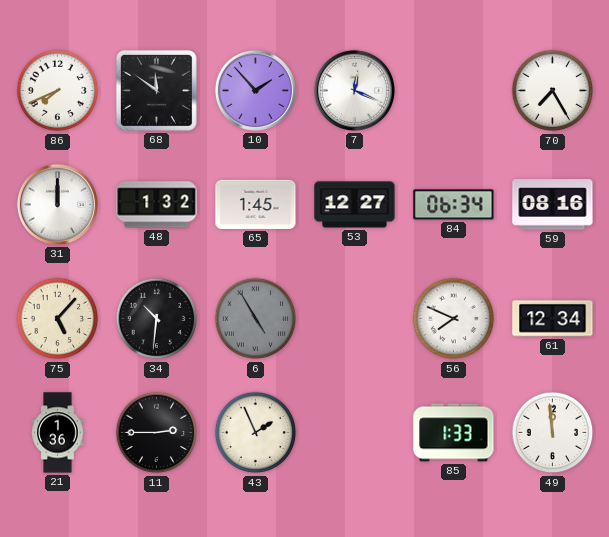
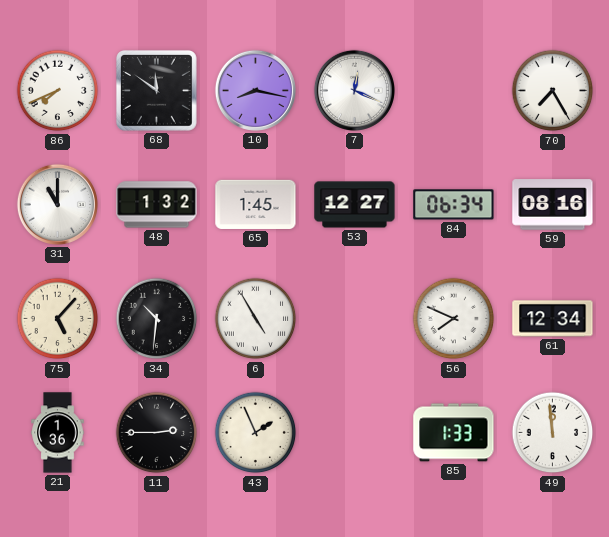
10: 1:53 -> 8:17
31: 12:00 -> 11:00
6 dial: grey -> white
